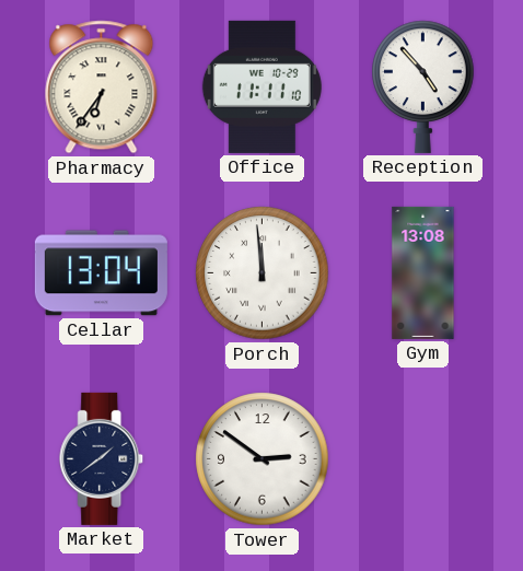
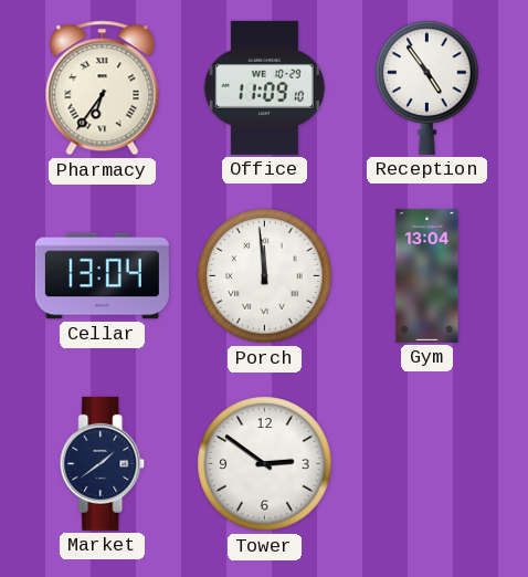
Office: 11:11 -> 11:09
Reception: 4:53 -> 4:54
Gym: 13:08 -> 13:04
